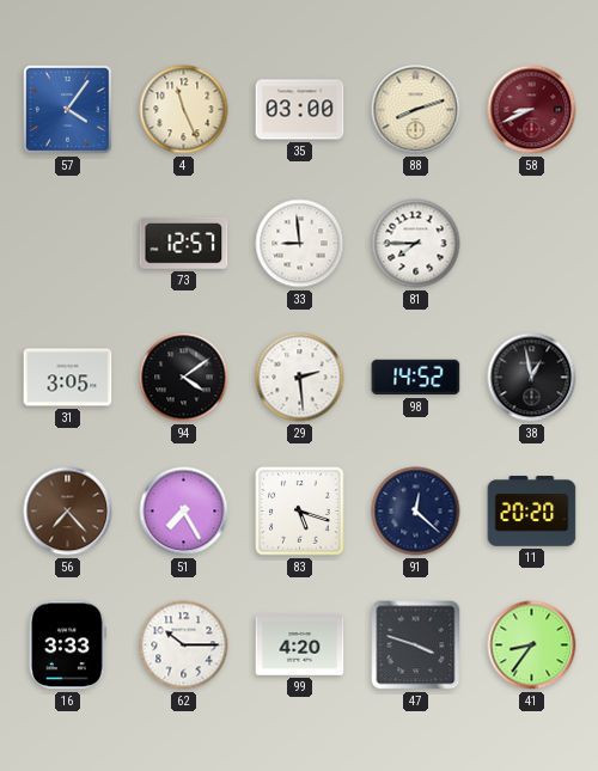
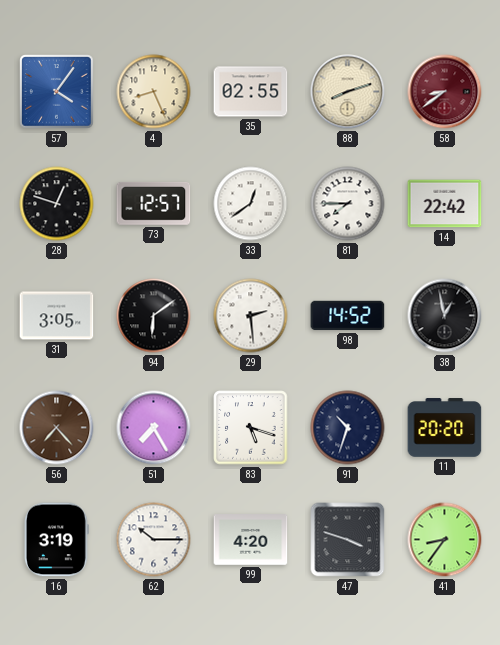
4: 11:26 -> 8:26
35: 03:00 -> 02:55
58: 8:41 -> 8:39
28: none -> 12:48
33: 8:59 -> 12:39
14: none -> 22:42
94: 4:09 -> 6:09
91: 12:22 -> 10:33
16: 3:33 -> 3:19
